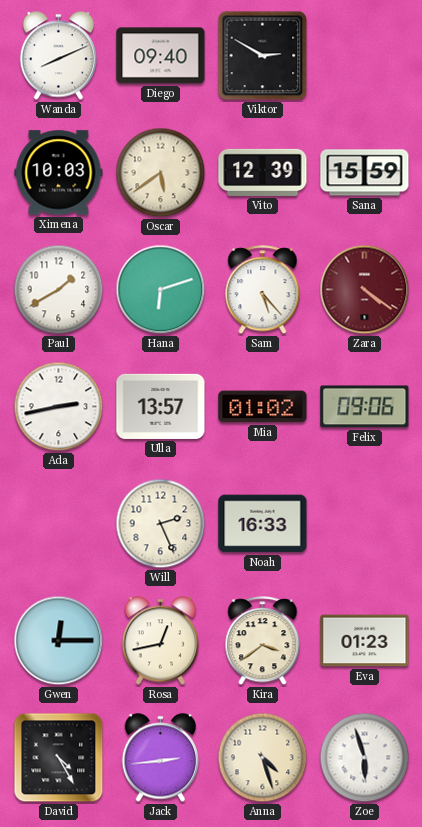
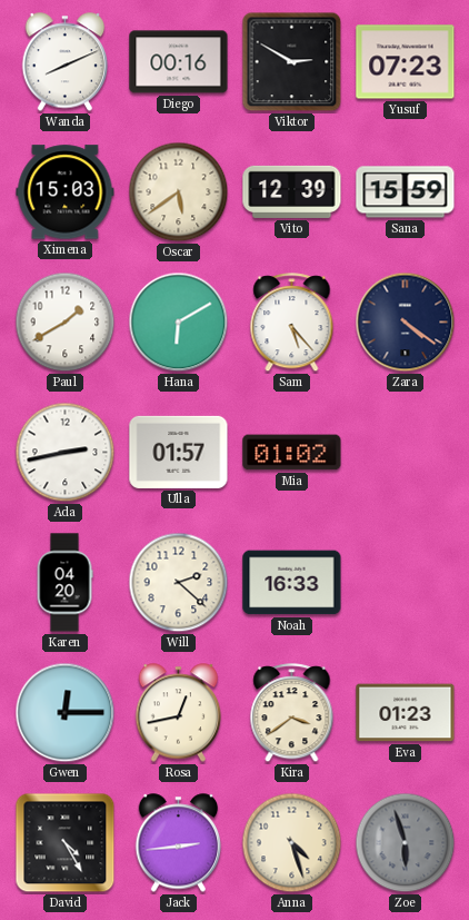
Diego: 09:40 -> 00:16
Yusuf: none -> 07:23
Ximena: 10:03 -> 15:03
Hana: 6:12 -> 6:10
Zara dial: burgundy -> navy
Ulla: 13:57 -> 01:57
Felix: 09:06 -> none
Karen: none -> 04:20
Will: 2:26 -> 2:22
Zoe dial: white -> grey
